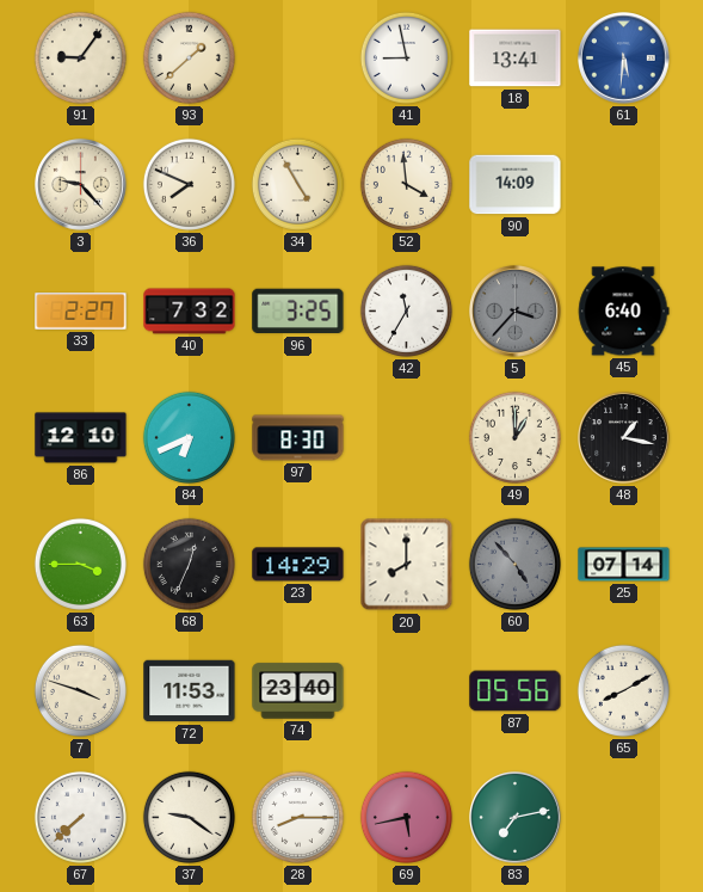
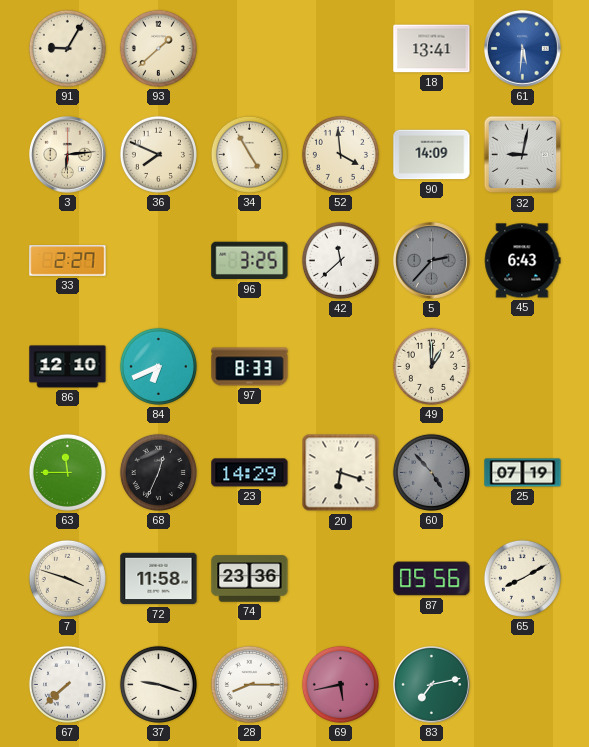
91: 9:06 -> 9:05
41: 8:58 -> none
3: 9:23 -> 6:14
32: none -> 9:02
40: 7:32 -> none
42: 11:35 -> 11:38
5: 3:37 -> 2:37
45: 6:40 -> 6:43
97: 8:30 -> 8:33
48: 1:17 -> none
63: 3:45 -> 11:45
20: 8:00 -> 6:18
25: 07:14 -> 07:19
72: 11:53 -> 11:58
74: 23:40 -> 23:36
37: 9:21 -> 9:18
